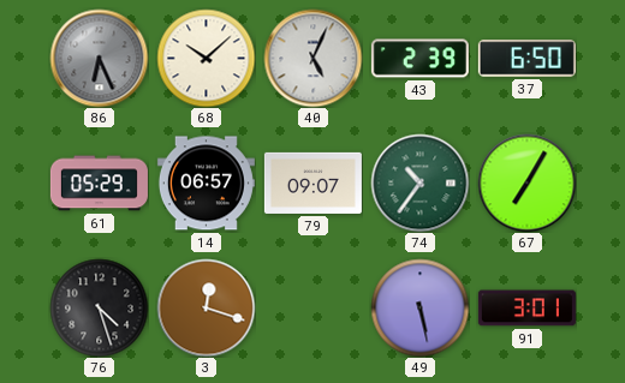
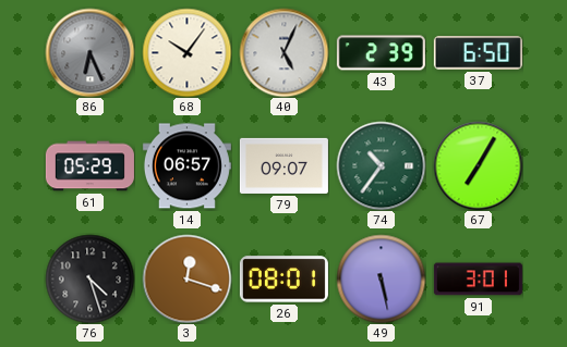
68: 10:08 -> 10:06
26: none -> 08:01
